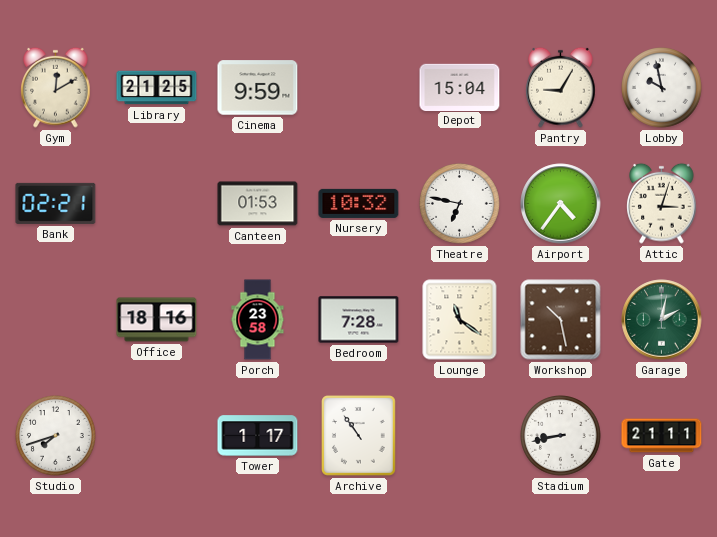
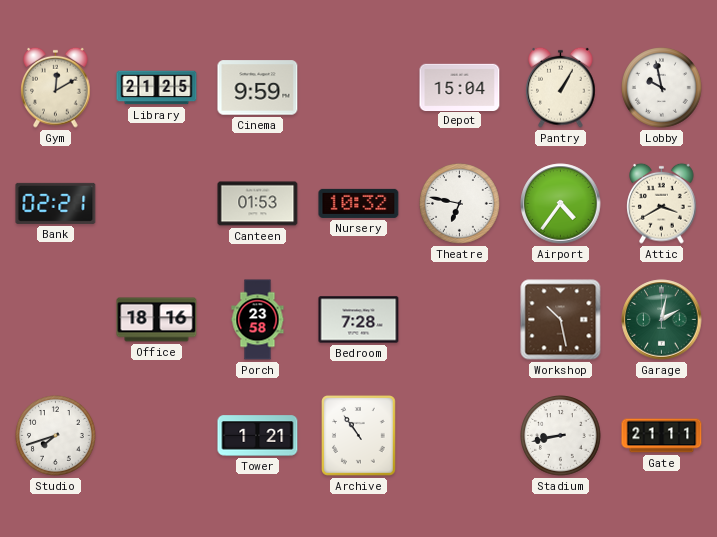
Pantry: 9:05 -> 1:05
Attic: 3:03 -> 3:40
Lounge: 11:21 -> none
Tower: 1:17 -> 1:21
